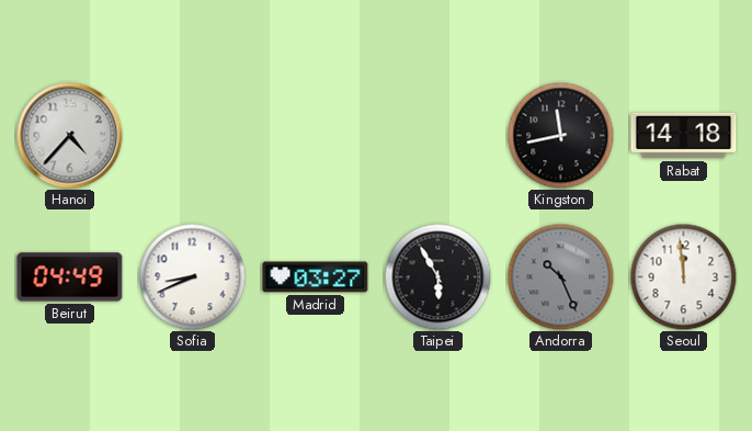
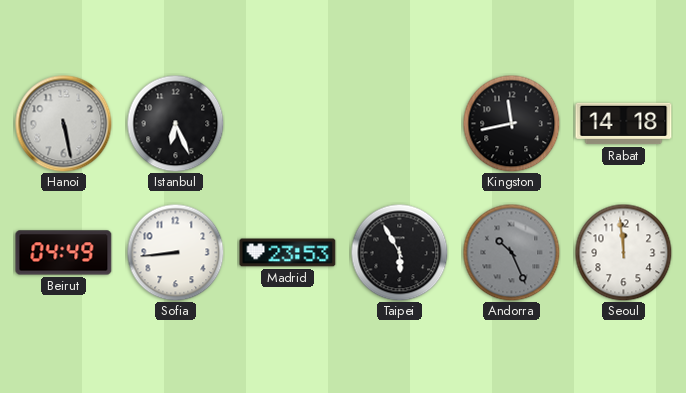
Hanoi: 4:37 -> 5:28
Istanbul: none -> 6:26
Sofia: 8:41 -> 8:44
Madrid: 03:27 -> 23:53
